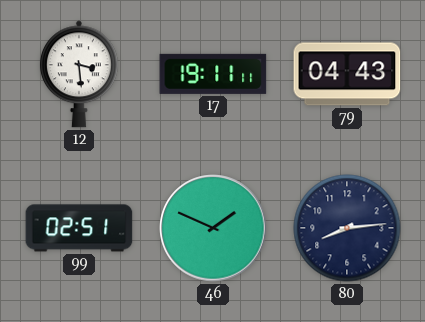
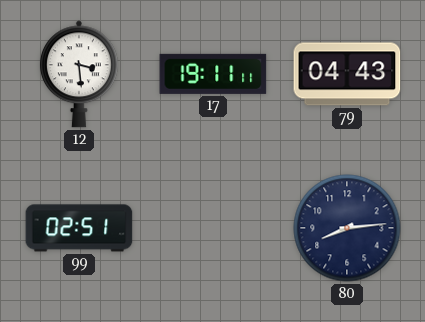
46: 1:49 -> none
